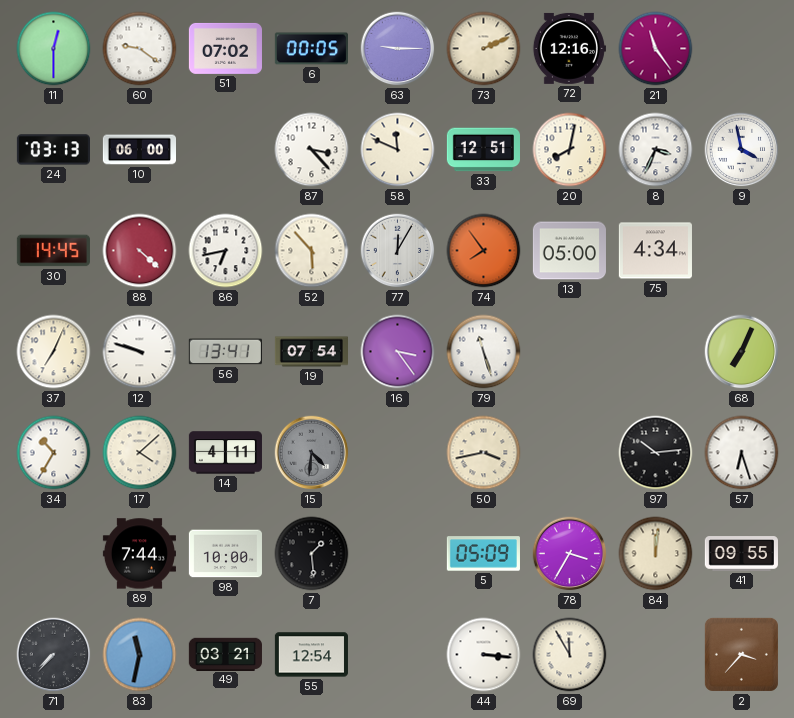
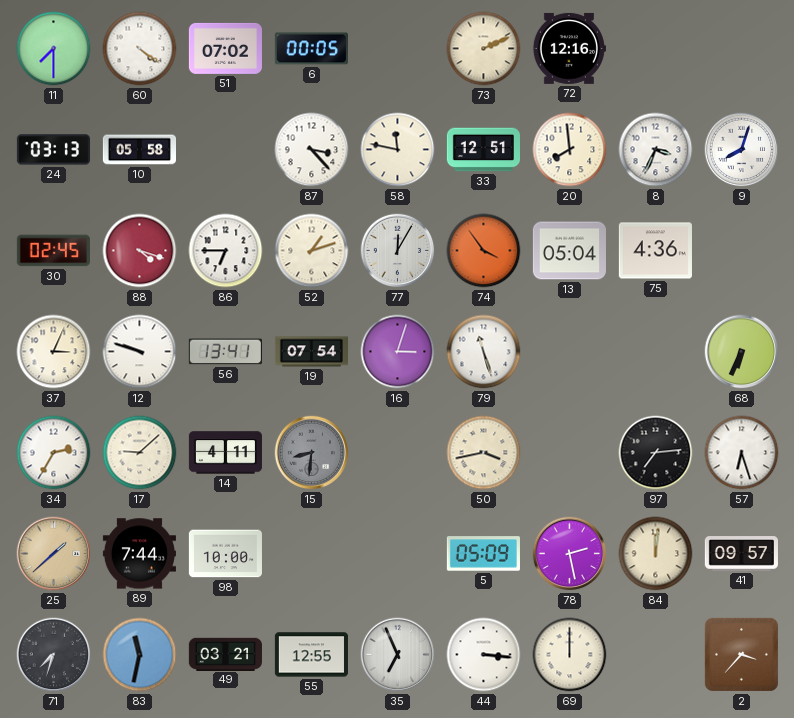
11: 12:30 -> 7:30
60: 9:21 -> 4:21
63: 9:15 -> none
21: 11:24 -> none
10: 06:00 -> 05:58
58: 11:49 -> 11:47
20: 8:02 -> 7:59
9: 3:58 -> 8:03
30: 14:45 -> 02:45
88: 4:22 -> 4:18
86: 6:43 -> 6:45
52: 5:53 -> 1:12
74: 7:54 -> 3:54
13: 05:00 -> 05:04
75: 4:34 -> 4:36
37: 7:04 -> 3:04
16: 3:24 -> 3:03
68: 7:04 -> 6:34
34: 10:35 -> 2:35
17: 4:08 -> 9:08
15: 4:31 -> 8:31
97: 10:14 -> 7:14
25: none -> 1:38
7: 1:29 -> none
78: 3:35 -> 2:28
41: 09:55 -> 09:57
71: 7:37 -> 7:33
55: 12:54 -> 12:55
35: none -> 6:56
69: 11:55 -> 12:00
